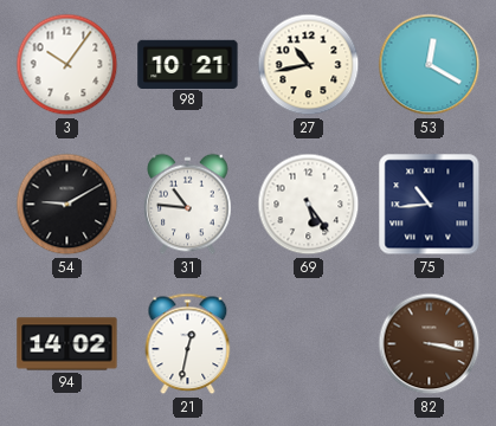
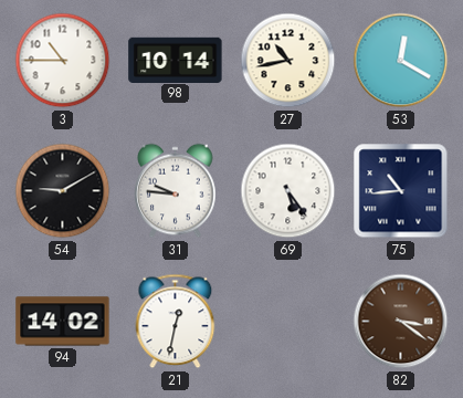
3: 10:06 -> 10:45
98: 10:21 -> 10:14
31: 10:46 -> 9:46
82: 3:17 -> 3:21
